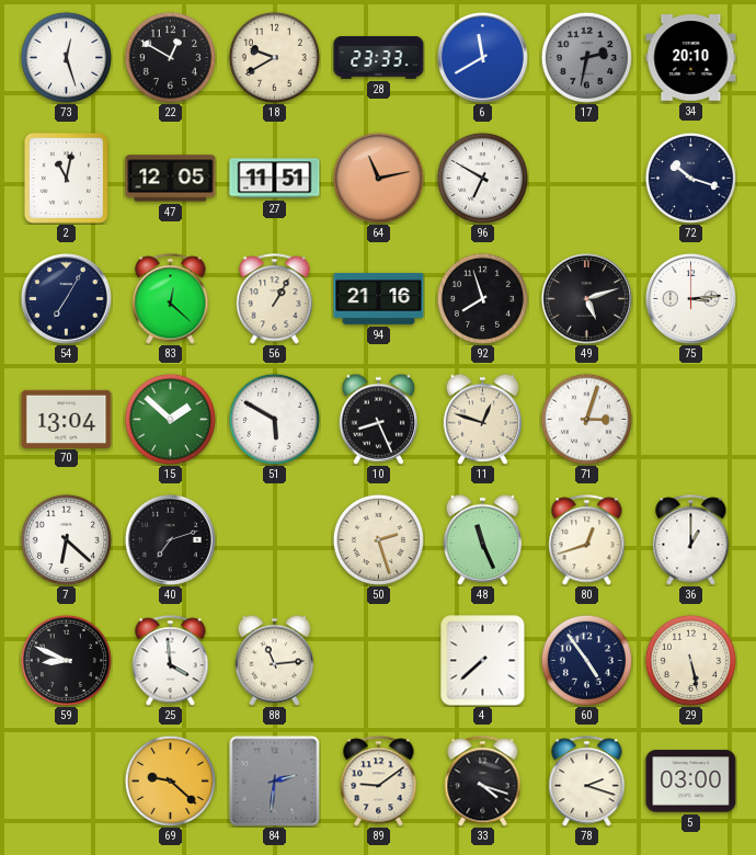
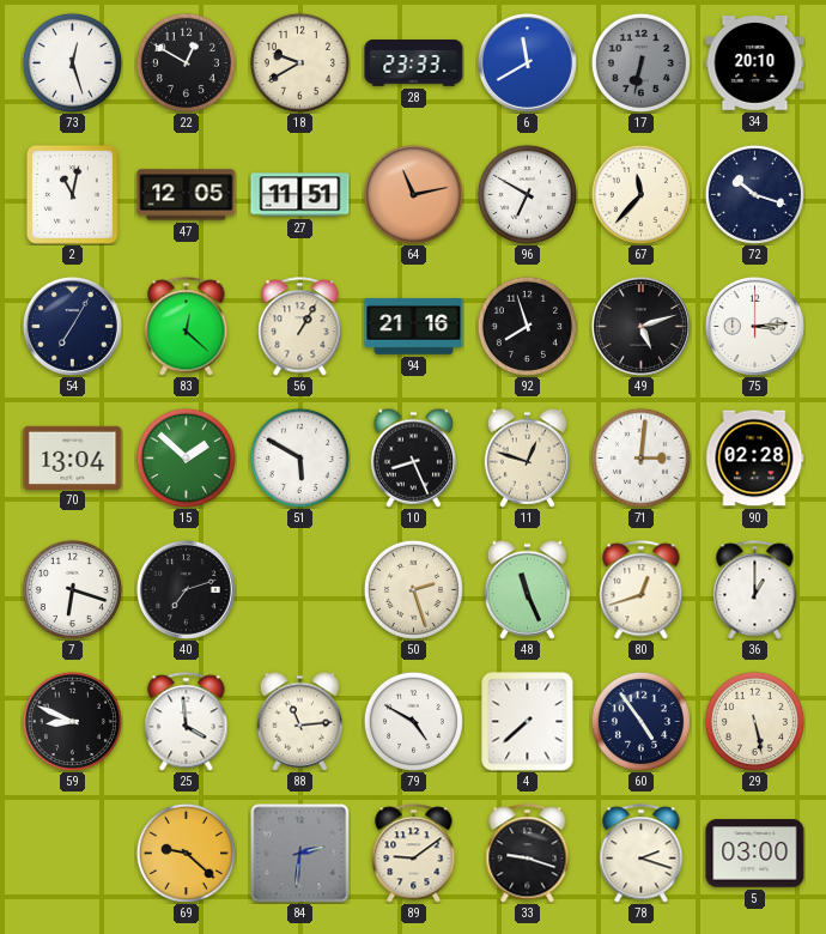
17: 2:32 -> 6:32
67: none -> 11:37
71: 3:03 -> 3:01
90: none -> 02:28
7: 6:22 -> 6:18
79: none -> 4:50
33: 4:18 -> 9:18
